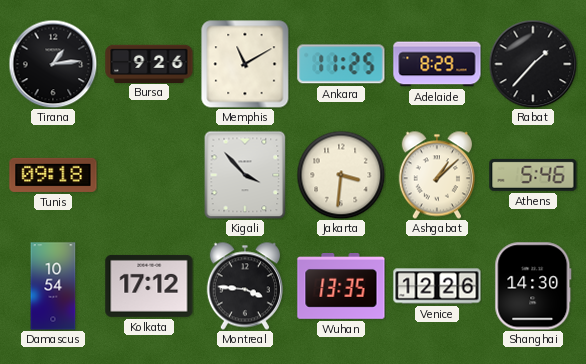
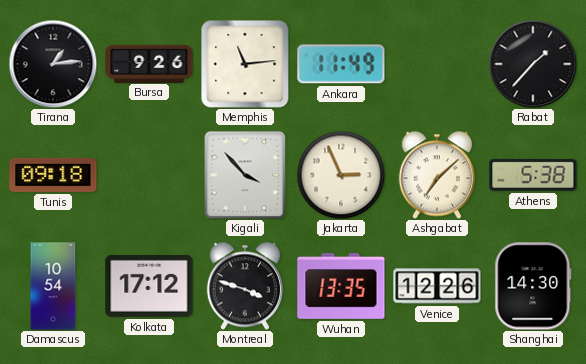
Memphis: 11:10 -> 11:14
Ankara: 11:25 -> 11:49
Adelaide: 8:29 -> none
Jakarta: 3:31 -> 2:56
Ashgabat: 1:08 -> 7:08
Athens: 5:46 -> 5:38
Montreal: 3:46 -> 3:48
